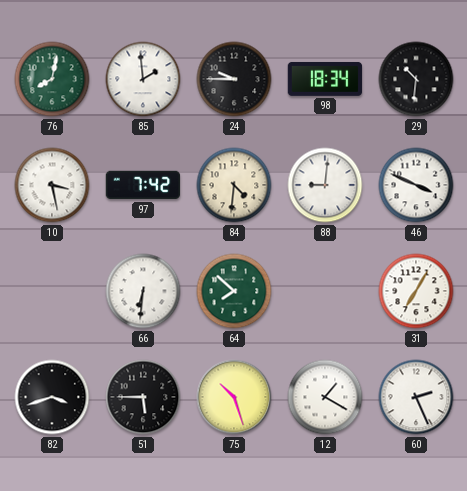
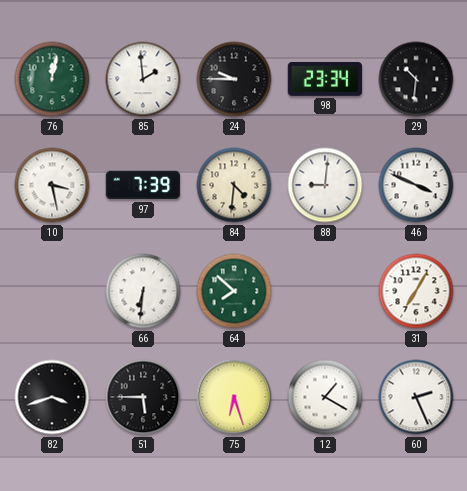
76: 8:02 -> 12:02
98: 18:34 -> 23:34
97: 7:42 -> 7:39
75: 10:27 -> 6:27
